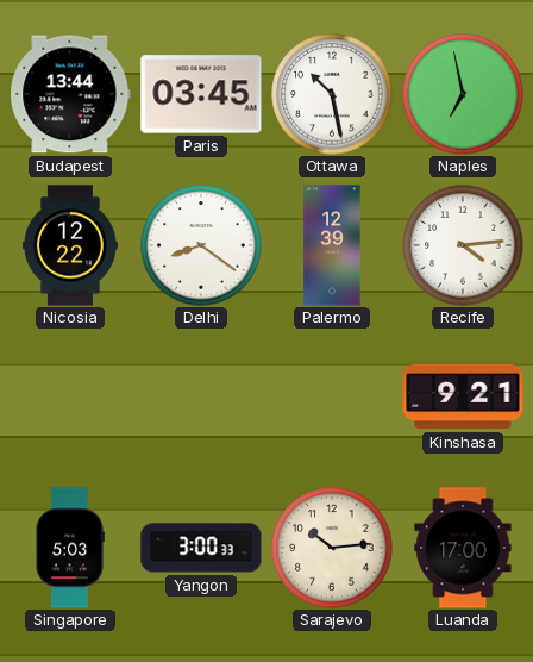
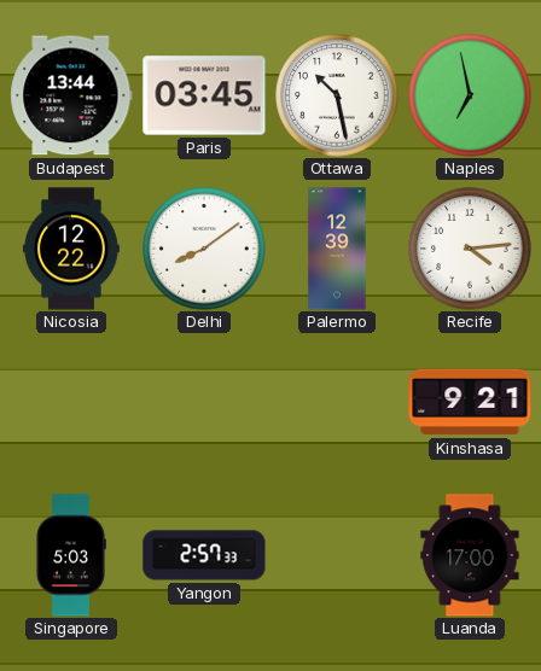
Delhi: 8:21 -> 8:09
Yangon: 3:00 -> 2:57
Sarajevo: 10:14 -> none
